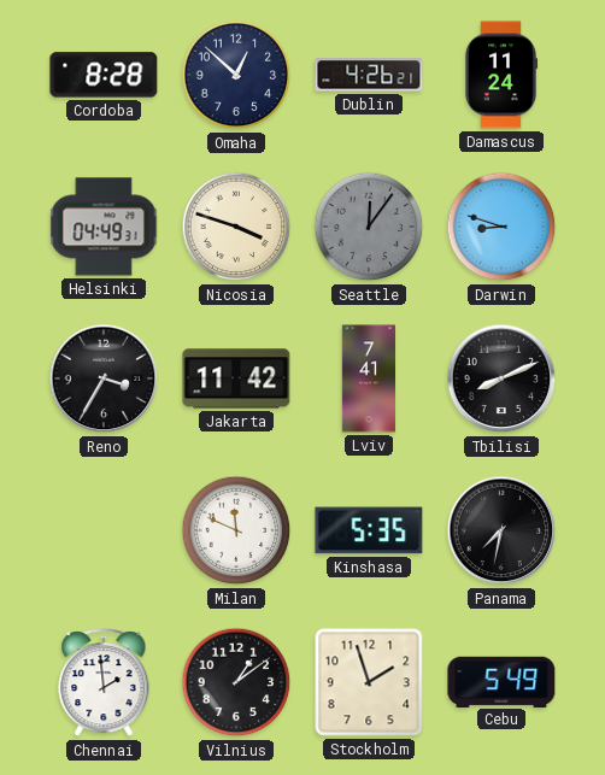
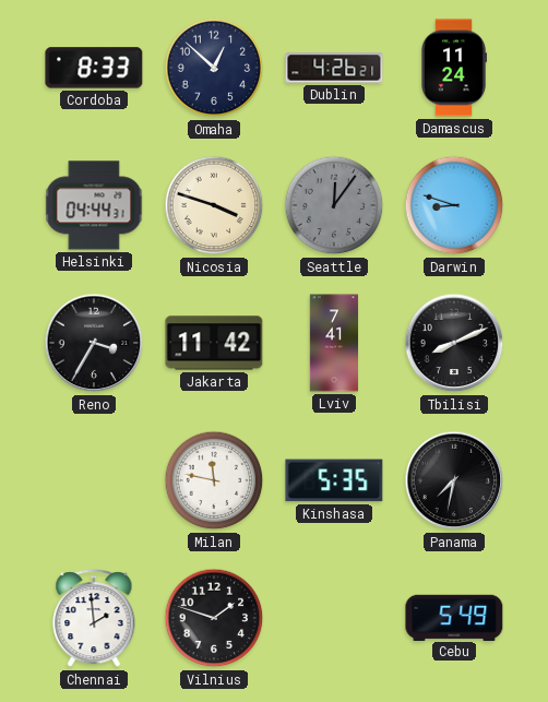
Cordoba: 8:28 -> 8:33
Helsinki: 04:49 -> 04:44
Milan: 11:49 -> 11:47
Vilnius: 1:09 -> 1:48
Stockholm: 1:57 -> none
